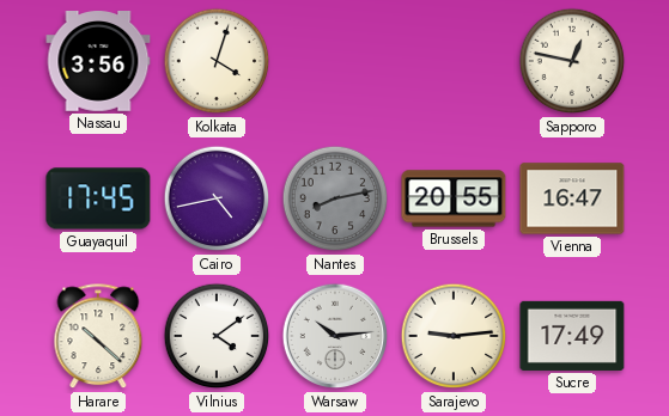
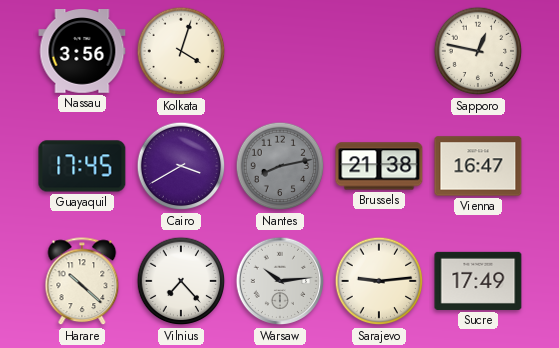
Cairo: 4:43 -> 3:40
Brussels: 20:55 -> 21:38
Vilnius: 4:09 -> 7:23
